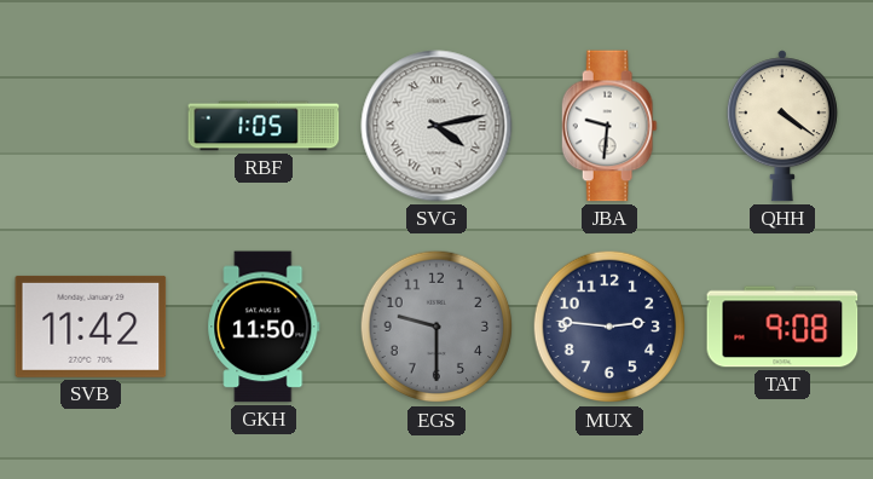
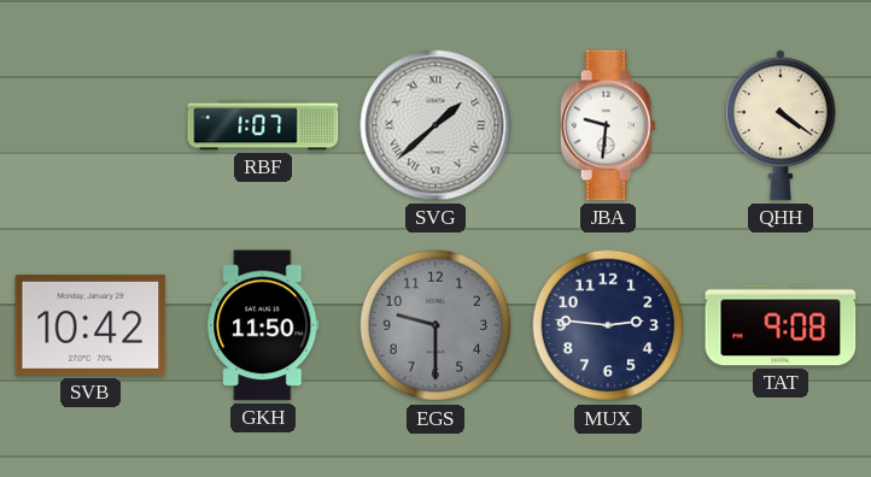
RBF: 1:05 -> 1:07
SVG: 4:13 -> 1:38
SVB: 11:42 -> 10:42
